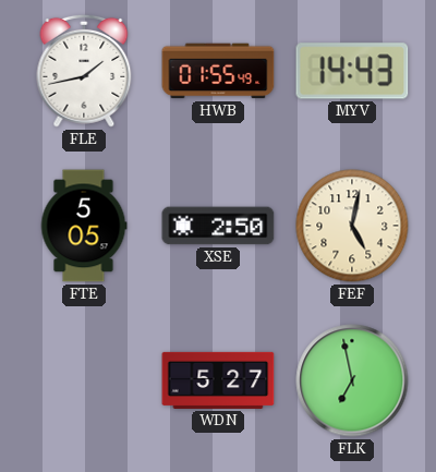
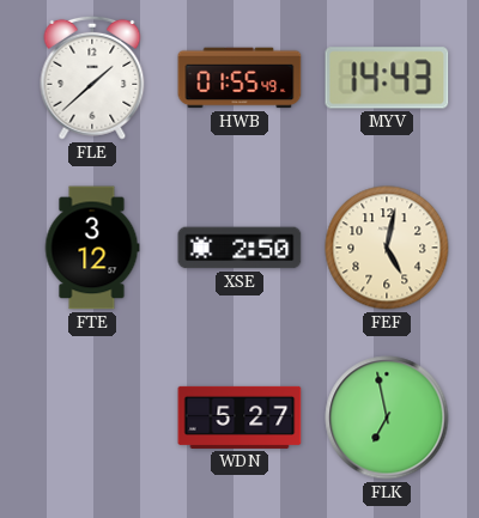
FLE: 1:43 -> 1:38
FTE: 5:05 -> 3:12
